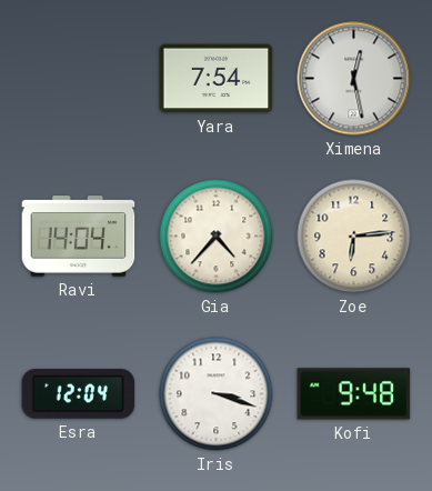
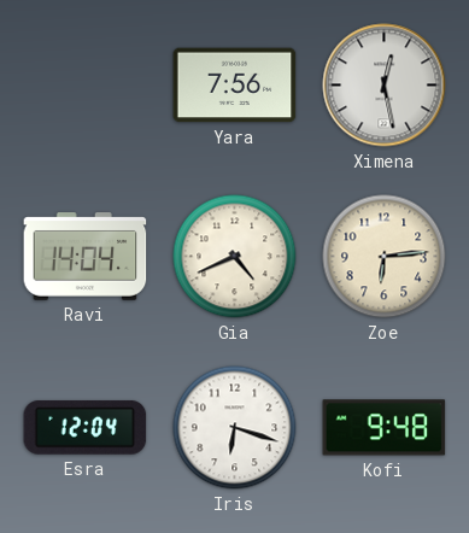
Yara: 7:54 -> 7:56
Gia: 4:37 -> 4:41
Iris: 3:18 -> 6:18
